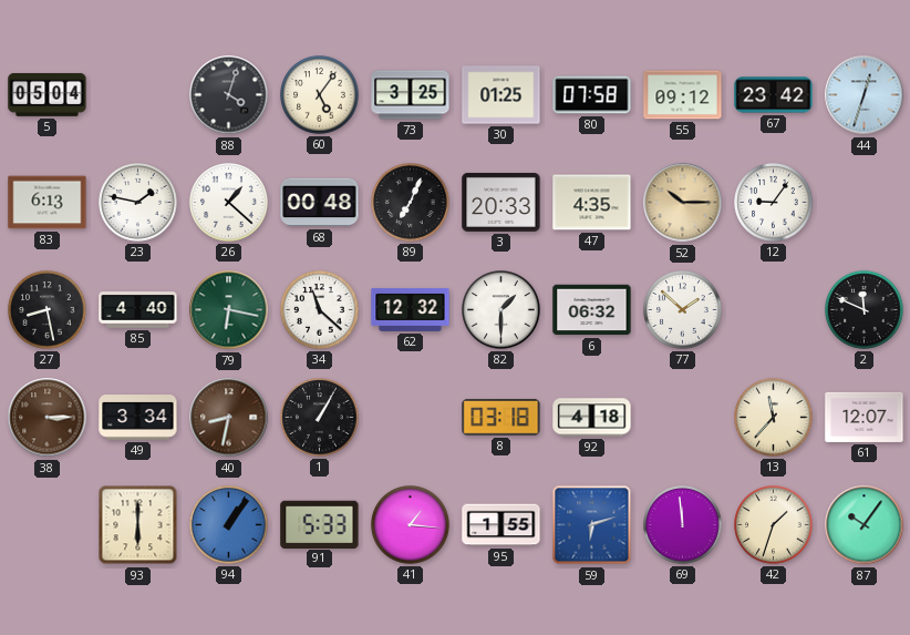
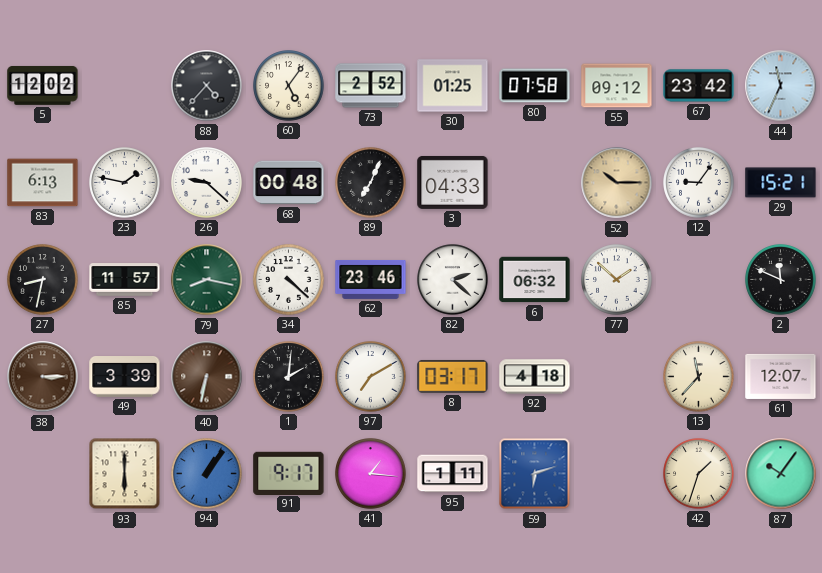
5: 05:04 -> 12:02
88: 4:03 -> 4:37
73: 3:25 -> 2:52
44: 12:33 -> 11:34
26: 1:22 -> 9:22
3: 20:33 -> 04:33
47: 4:35 -> none
29: none -> 15:21
27: 8:28 -> 8:32
85: 4:40 -> 11:57
79: 6:17 -> 8:17
34: 11:22 -> 4:22
62: 12:32 -> 23:46
82: 1:30 -> 2:22
49: 3:34 -> 3:39
40: 8:32 -> 6:32
1: 1:05 -> 2:01
97: none -> 7:10
8: 03:18 -> 03:17
91: 5:33 -> 9:17
95: 1:55 -> 1:11
69: 11:59 -> none
